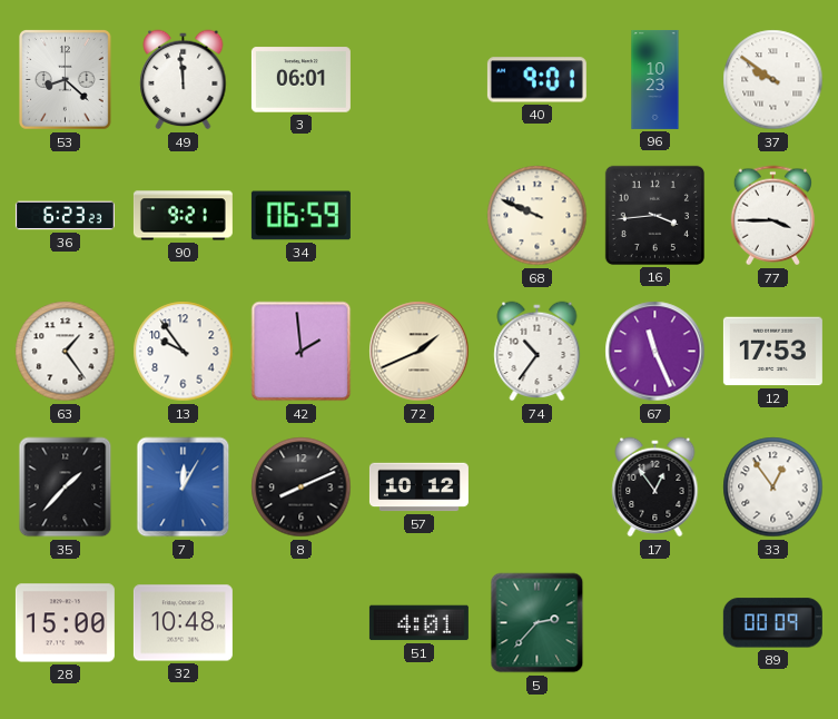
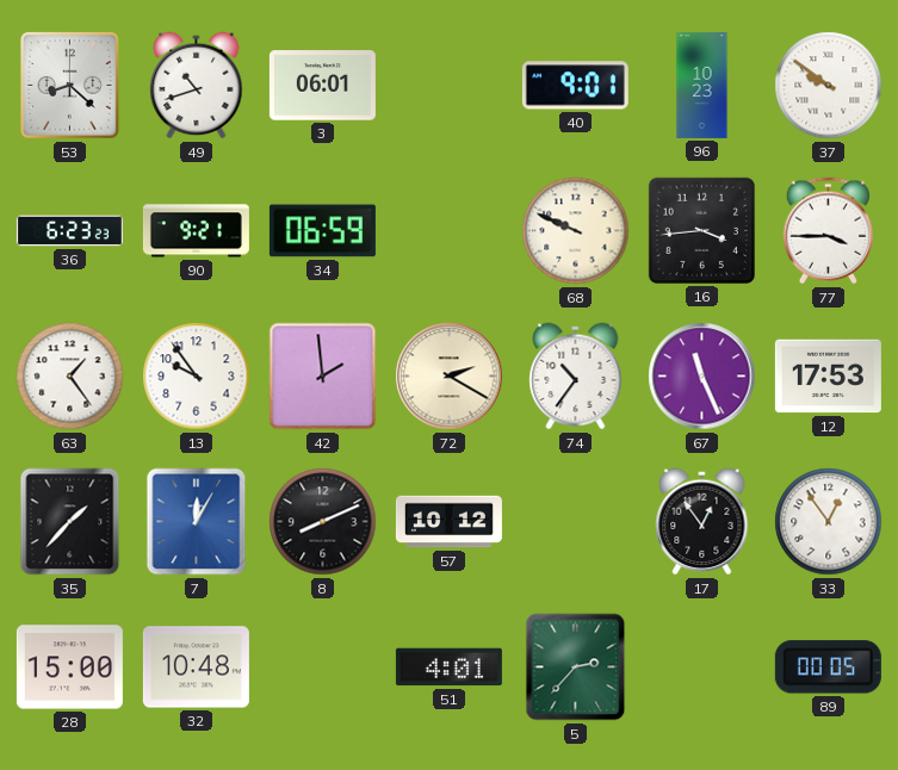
49: 11:59 -> 10:42
72: 1:41 -> 2:20
89: 00:09 -> 00:05
